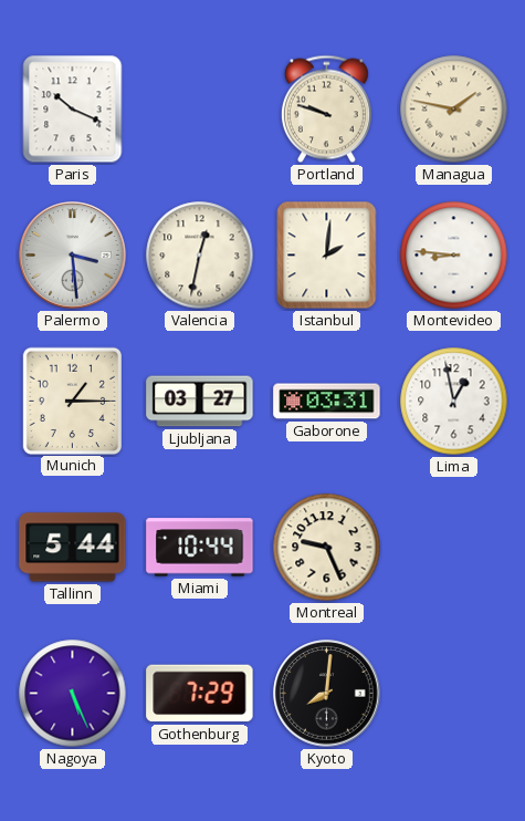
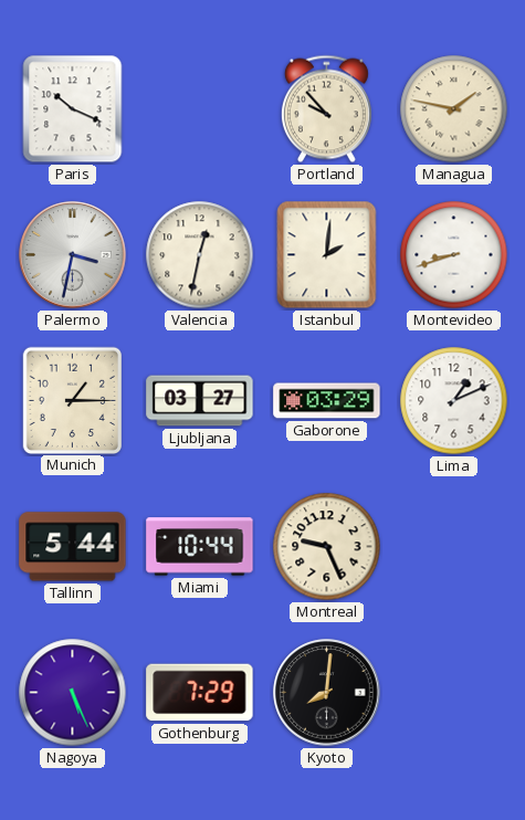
Portland: 9:48 -> 9:53
Palermo: 3:29 -> 3:32
Montevideo: 8:46 -> 8:42
Gaborone: 03:31 -> 03:29
Lima: 12:58 -> 1:11
